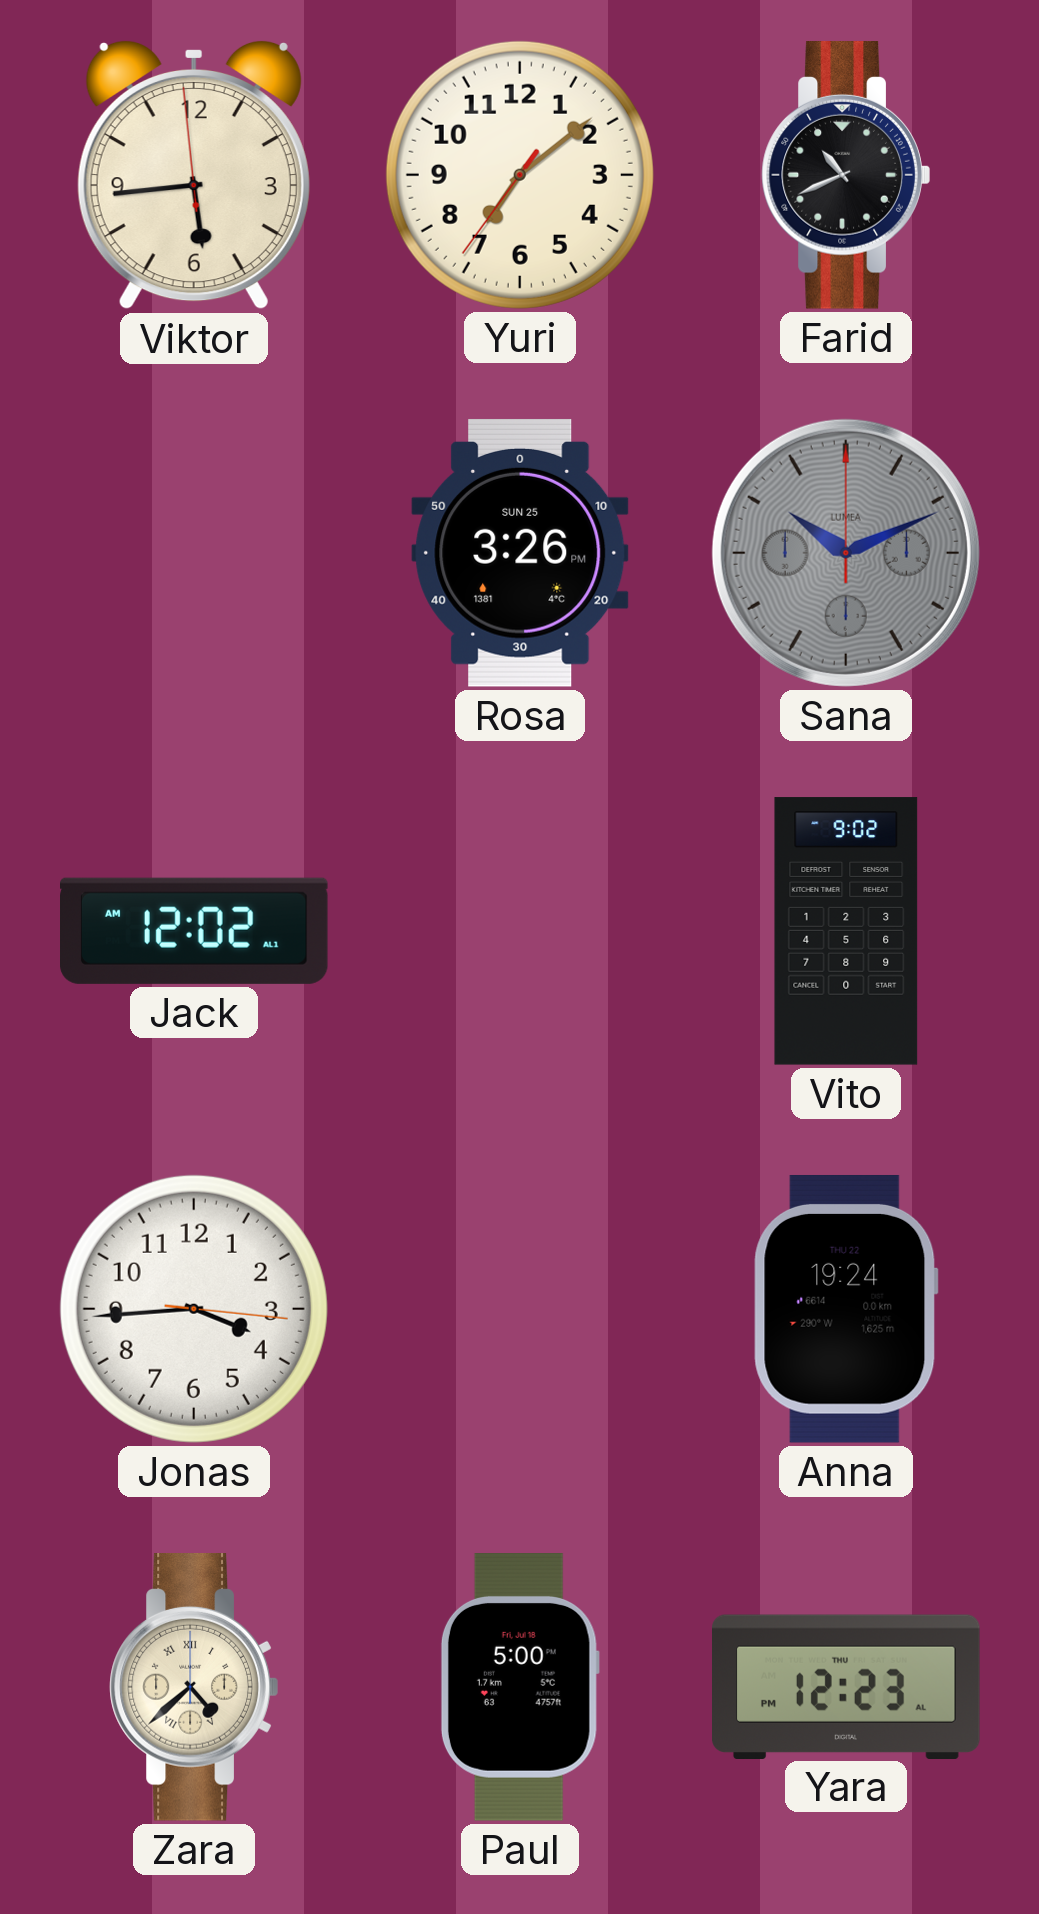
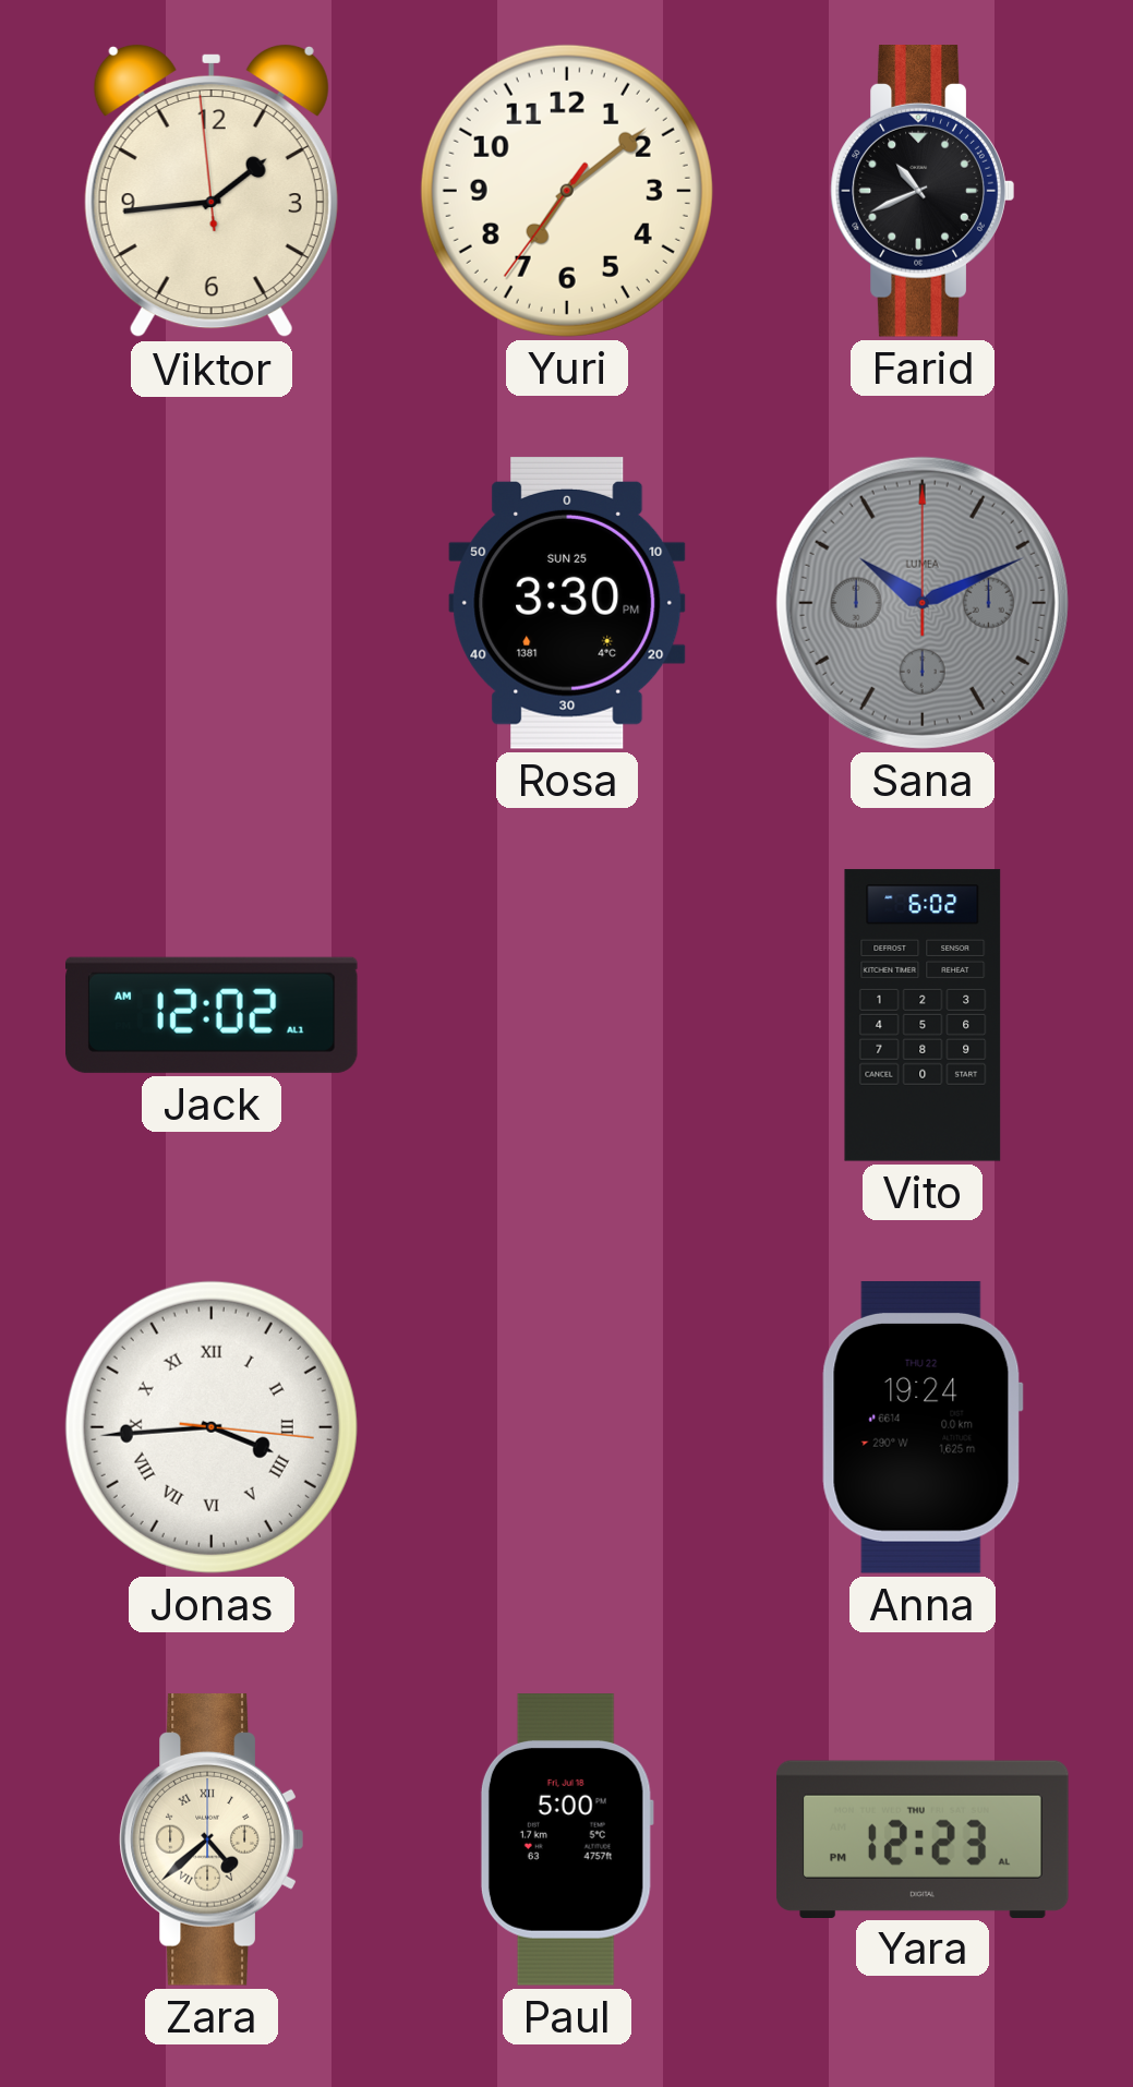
Viktor: 5:43 -> 1:43
Rosa: 3:26 -> 3:30
Vito: 9:02 -> 6:02
Jonas numerals: Arabic -> Roman
